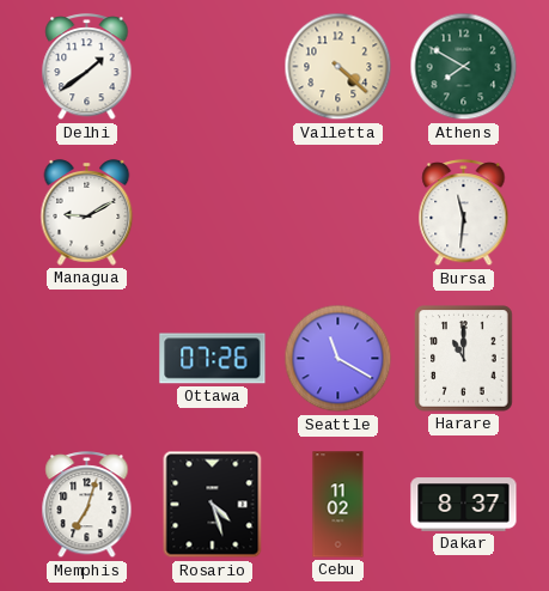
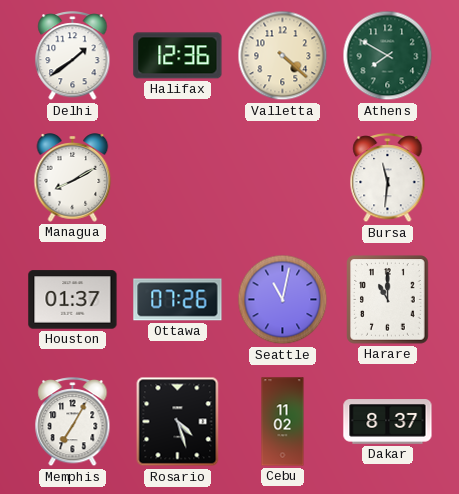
Halifax: none -> 12:36
Managua: 9:10 -> 8:10
Houston: none -> 01:37
Seattle: 11:20 -> 11:02
Memphis: 7:03 -> 7:05
